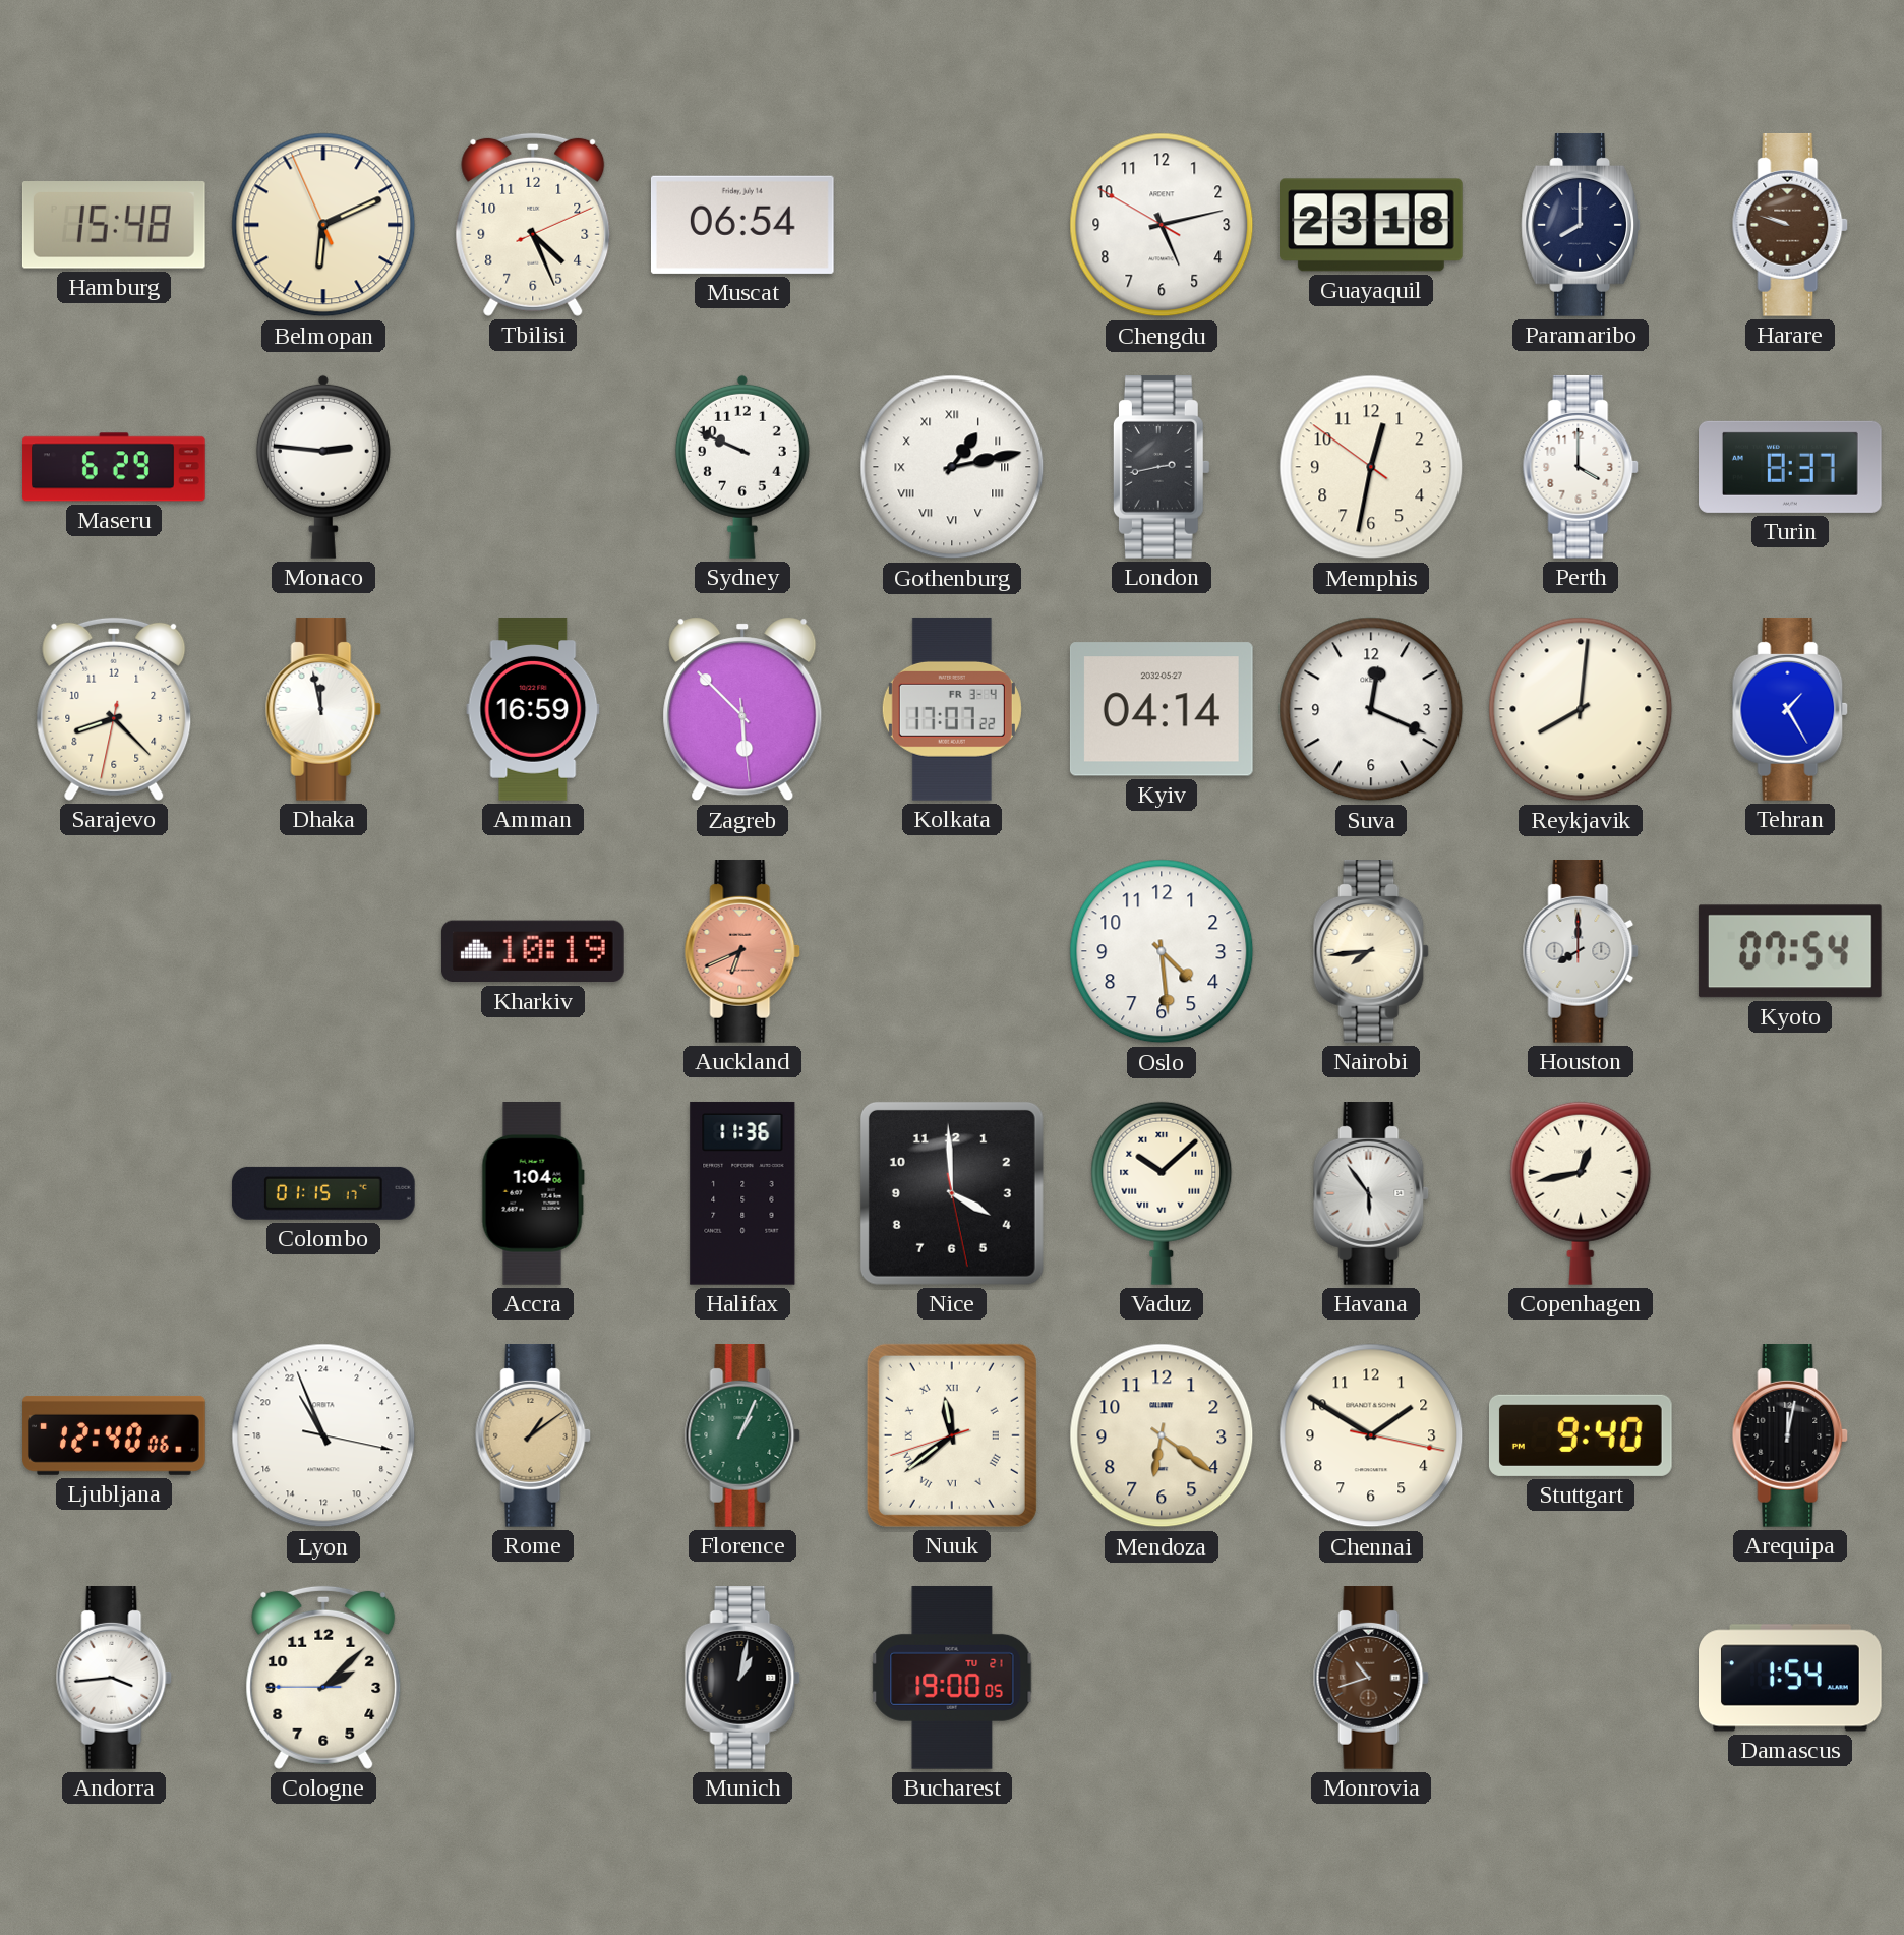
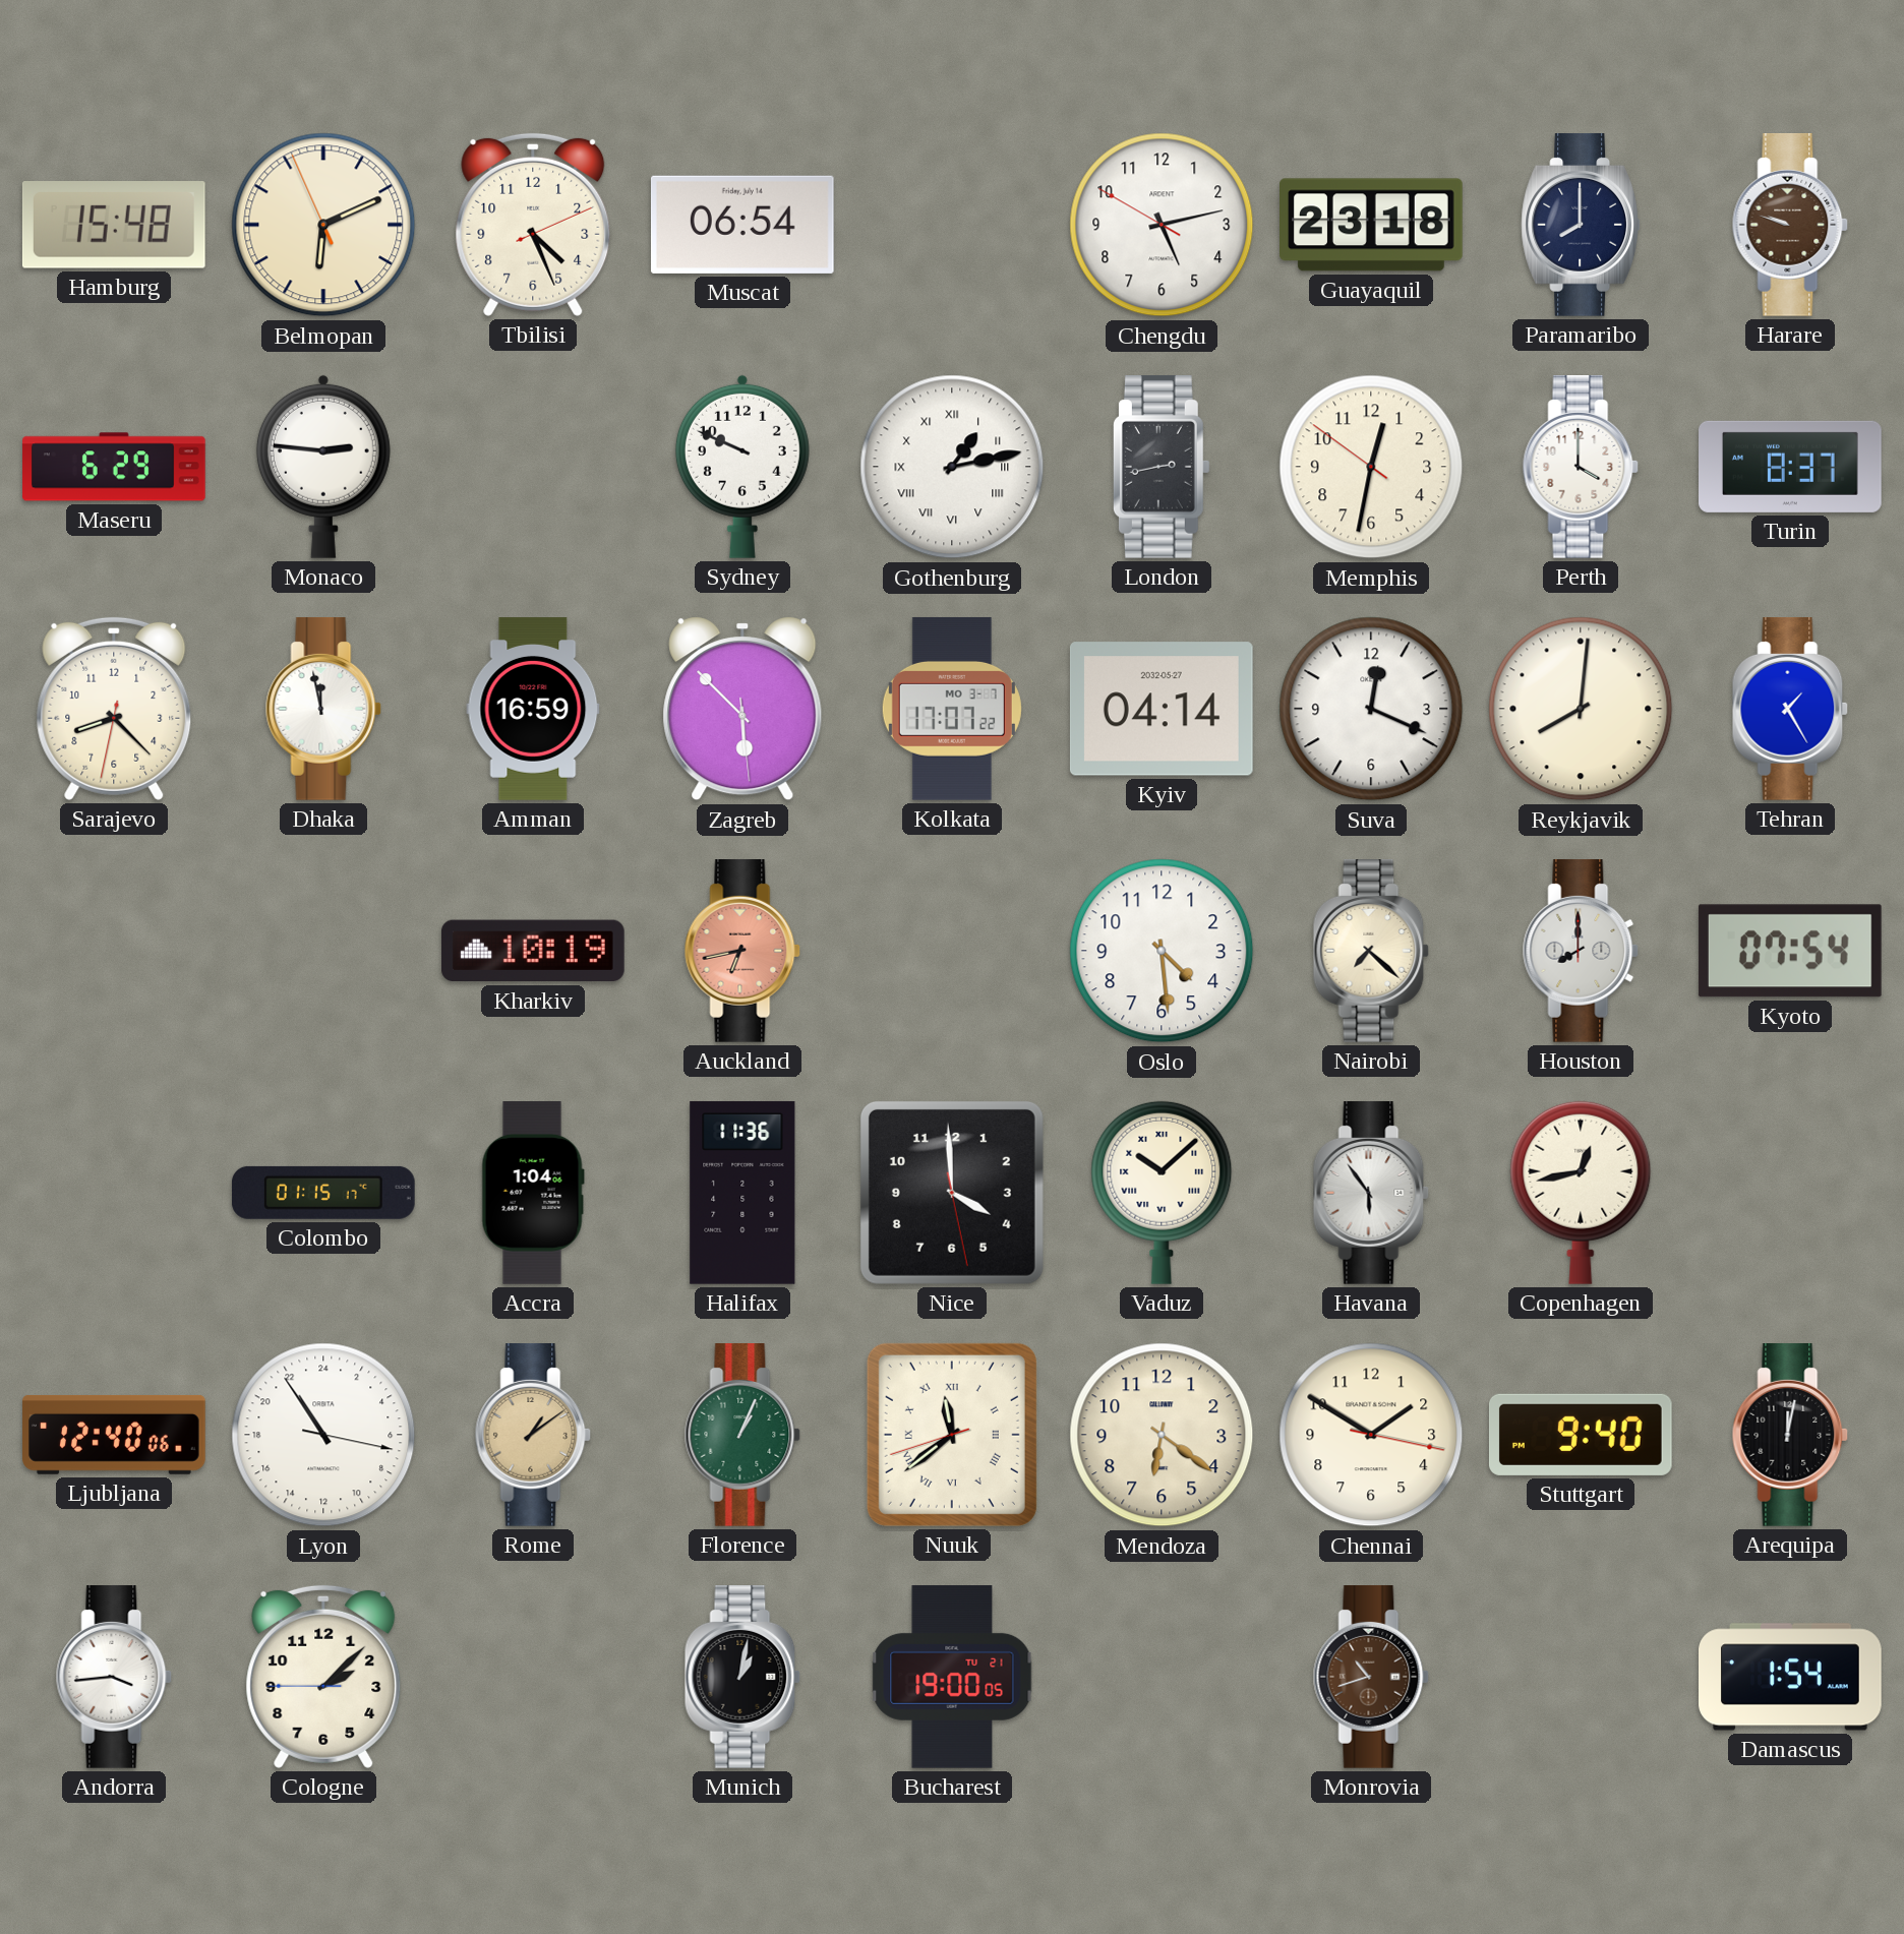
Kolkata date: FR 3-4 -> MO 3-7
Auckland: 6:41 -> 6:43
Nairobi: 7:44 -> 7:22
Lyon: 21:56 -> 21:54
